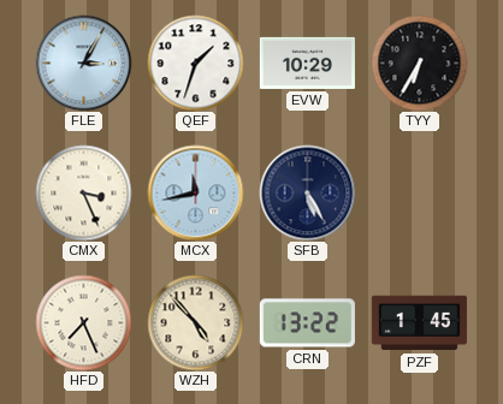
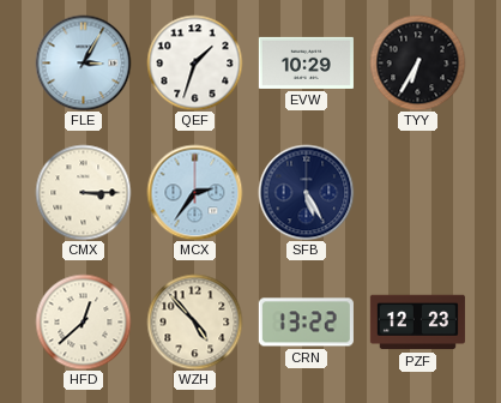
CMX: 3:26 -> 3:15
MCX: 11:43 -> 2:36
HFD: 7:26 -> 12:38
PZF: 1:45 -> 12:23
